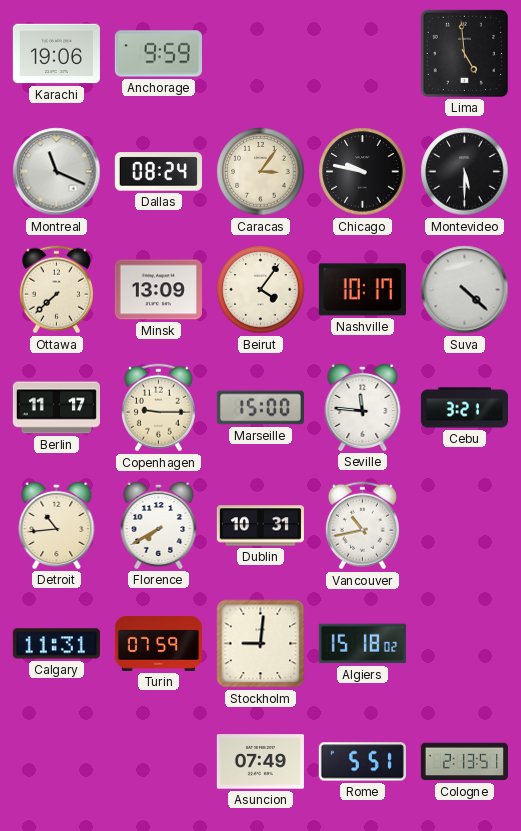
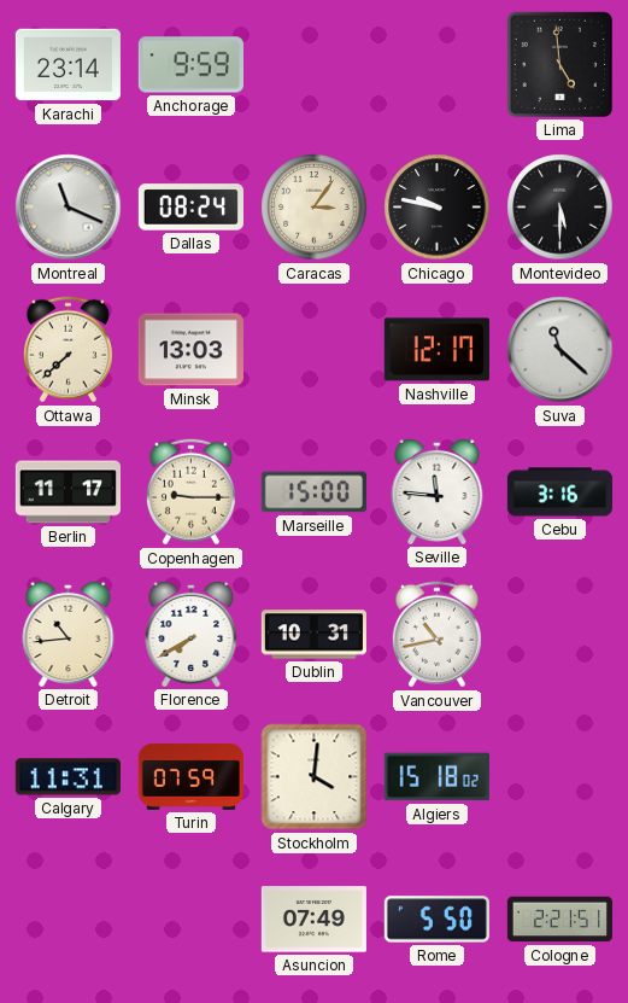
Karachi: 19:06 -> 23:14
Minsk: 13:09 -> 13:03
Beirut: 4:06 -> none
Nashville: 10:17 -> 12:17
Suva: 4:22 -> 11:22
Cebu: 3:21 -> 3:16
Stockholm: 9:01 -> 4:01
Rome: 5:51 -> 5:50
Cologne: 2:13 -> 2:21
